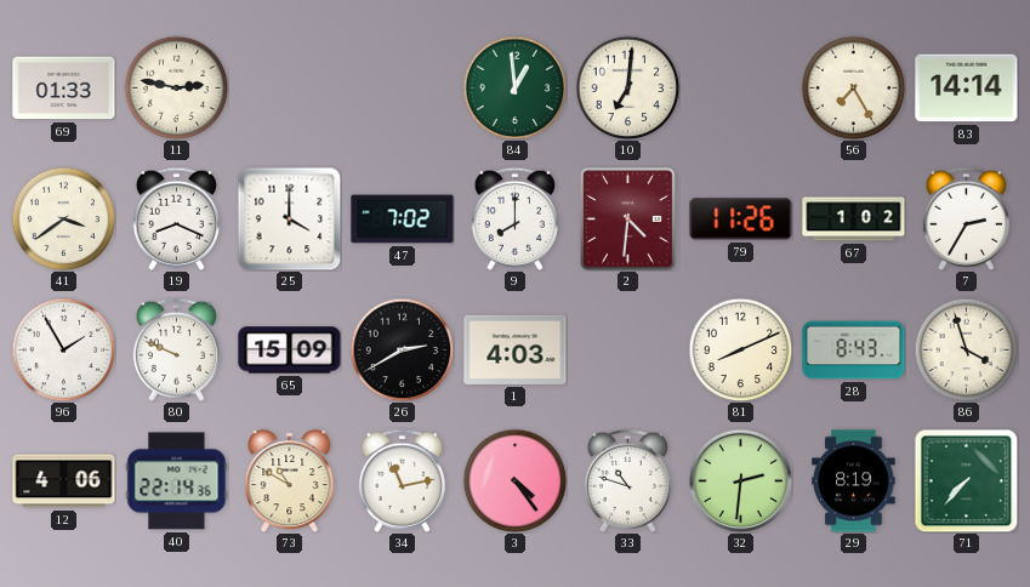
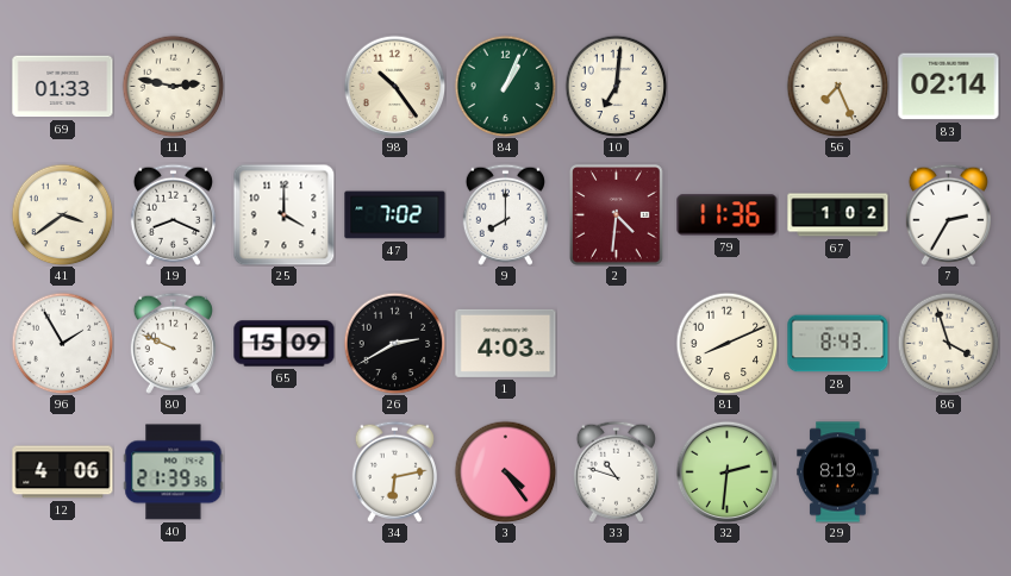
98: none -> 10:24
84: 12:59 -> 1:04
56: 7:25 -> 7:26
83: 14:14 -> 02:14
79: 11:26 -> 11:36
40: 22:14 -> 21:39
73: 10:50 -> none
34: 11:13 -> 6:13
71: 7:37 -> none
